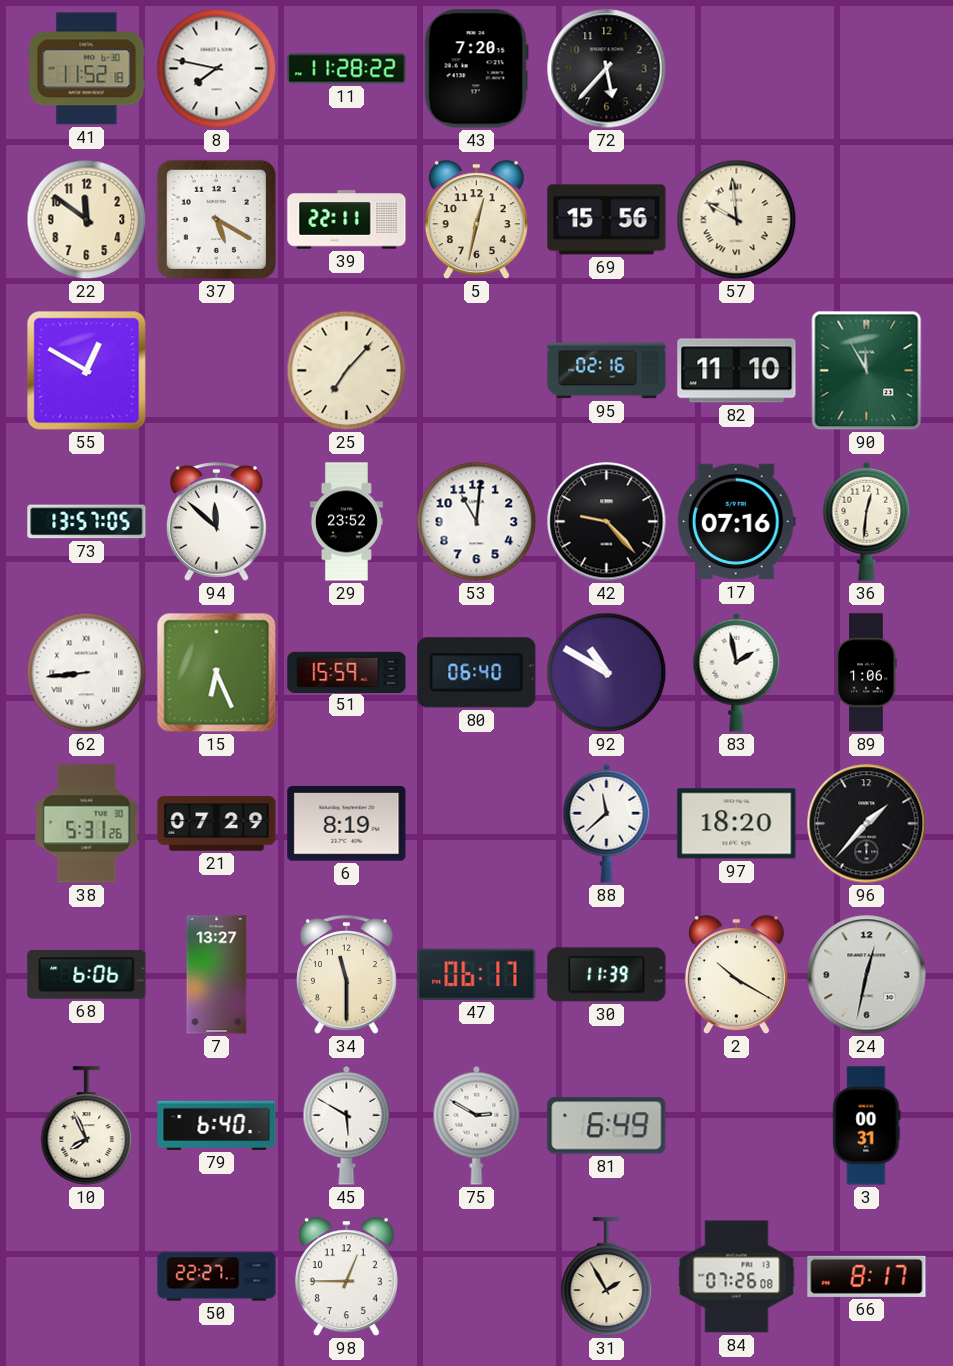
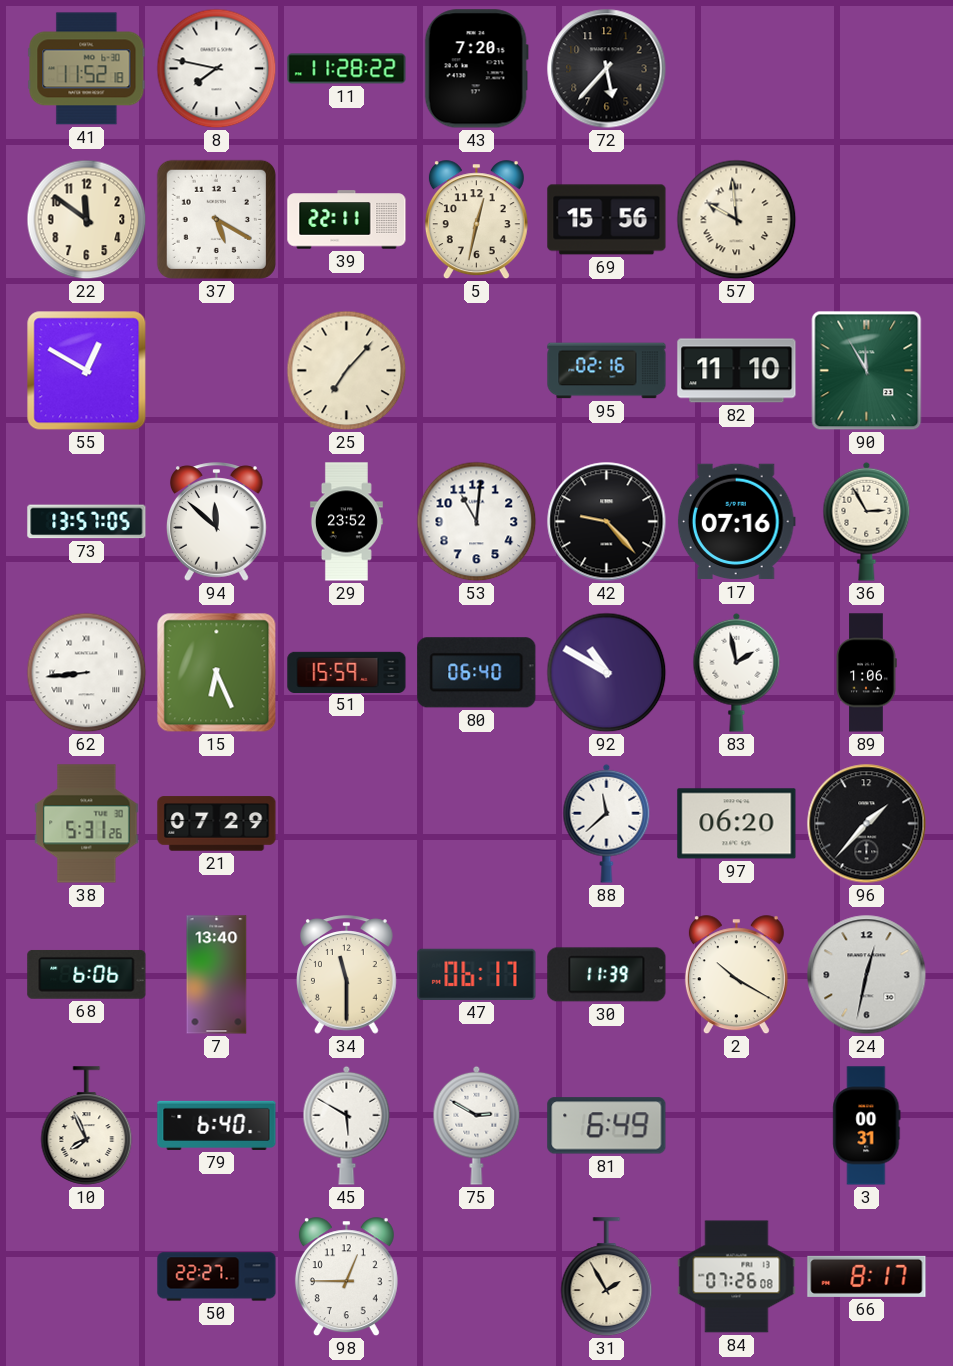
36: 12:31 -> 2:55
6: 8:19 -> none
97: 18:20 -> 06:20
7: 13:27 -> 13:40
